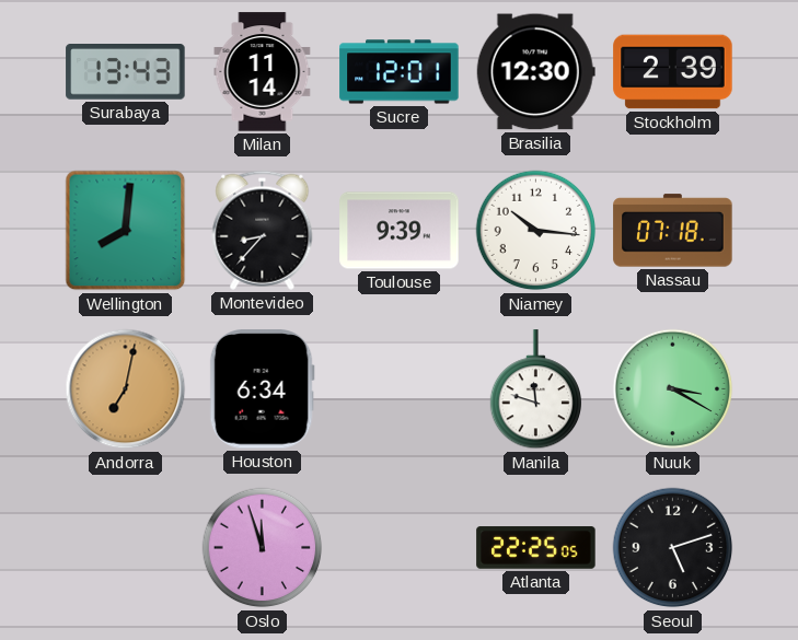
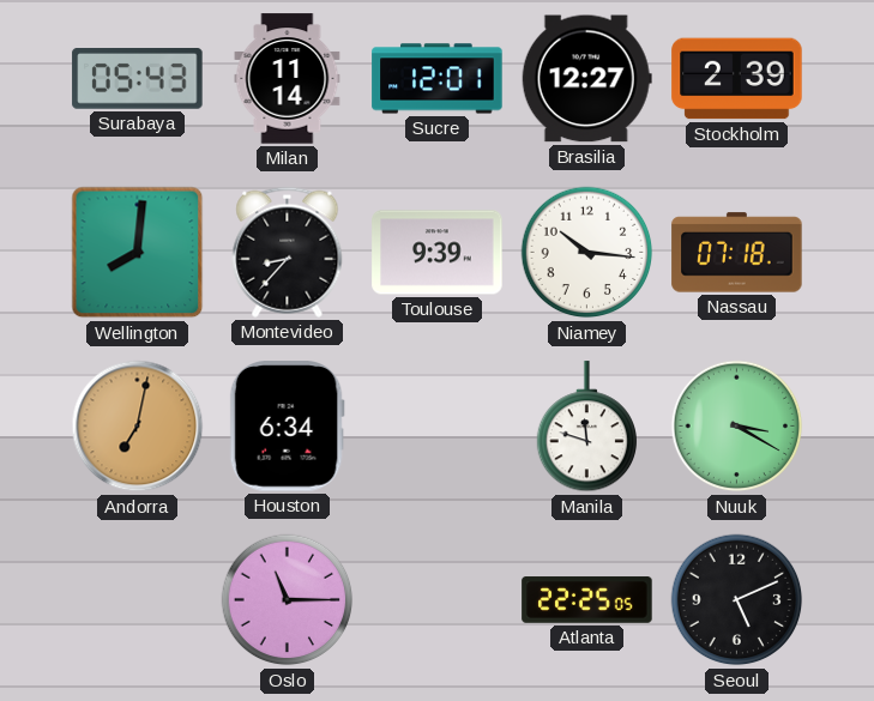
Surabaya: 13:43 -> 05:43
Brasilia: 12:30 -> 12:27
Oslo: 11:57 -> 11:15
Seoul: 5:12 -> 5:11
